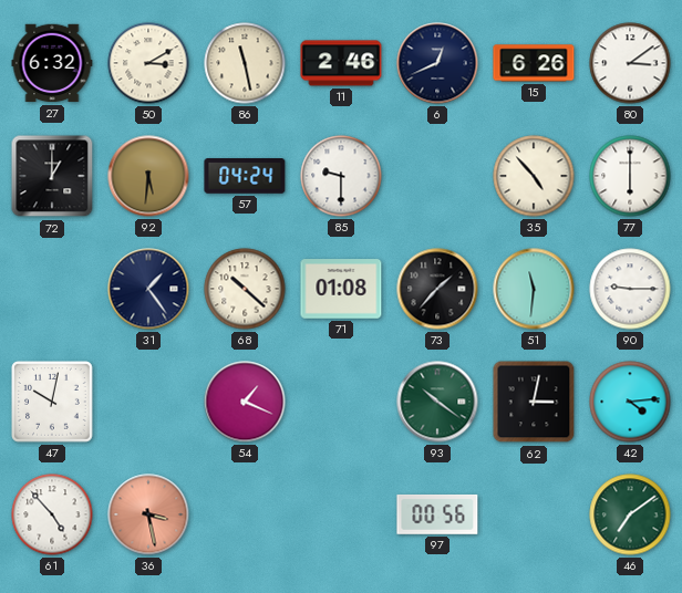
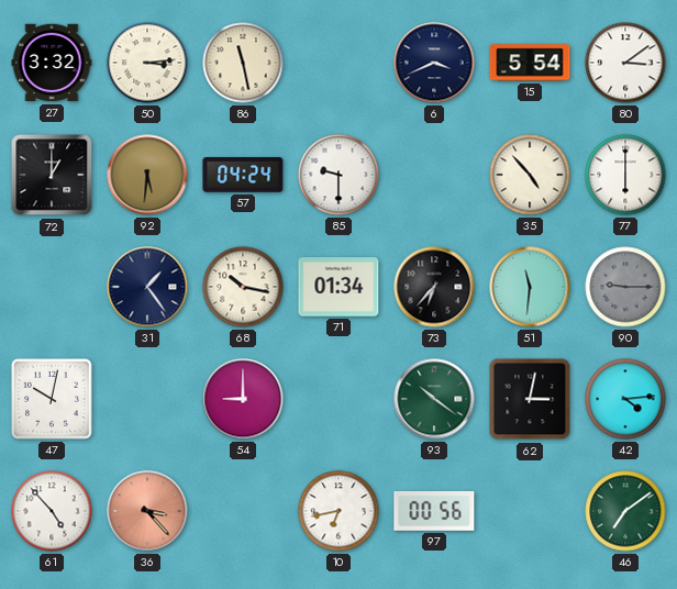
27: 6:32 -> 3:32
50: 3:10 -> 3:14
11: 2:46 -> none
6: 12:41 -> 3:41
15: 6:26 -> 5:54
68: 10:22 -> 10:17
71: 01:08 -> 01:34
73: 1:37 -> 6:37
90 dial: white -> grey
54: 1:19 -> 9:00
36: 3:28 -> 3:23
10: none -> 6:43
